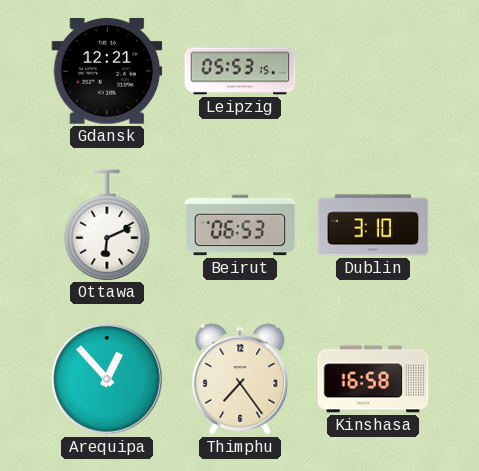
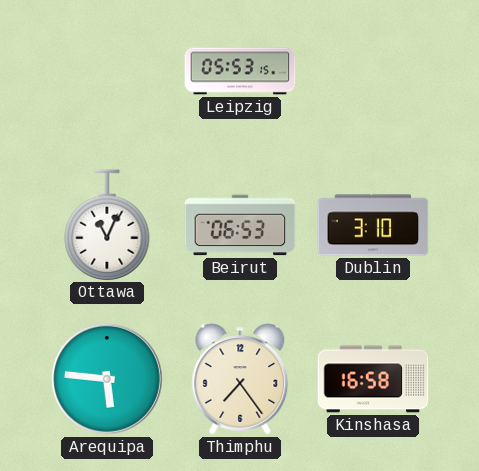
Gdansk: 12:21 -> none
Ottawa: 6:11 -> 11:04
Arequipa: 12:53 -> 5:46
